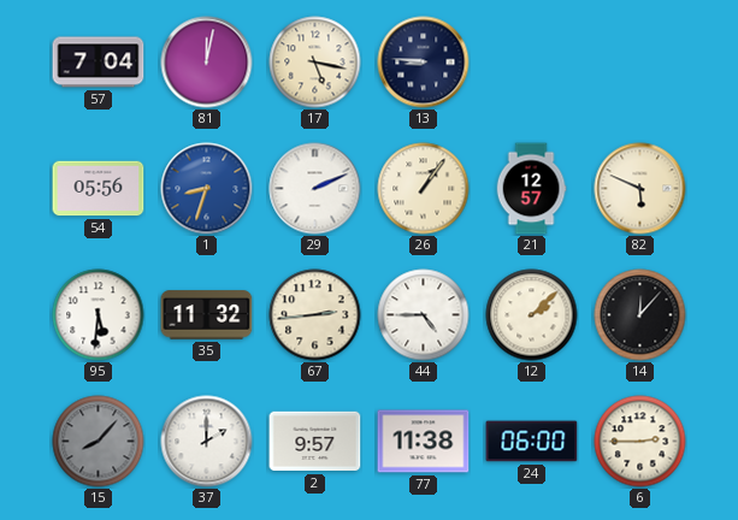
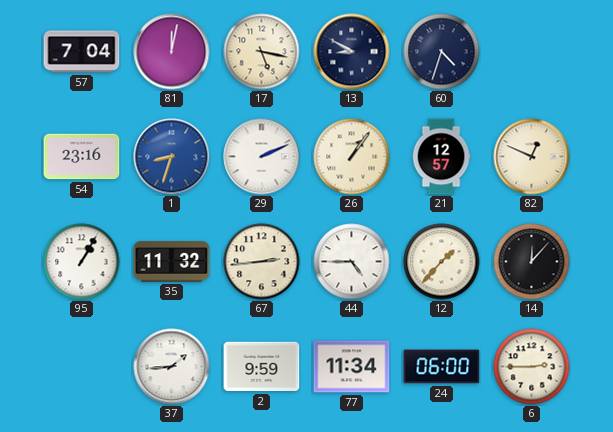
13: 8:46 -> 8:50
60: none -> 4:33
54: 05:56 -> 23:16
82: 5:49 -> 12:49
95: 5:31 -> 1:05
12: 2:08 -> 1:37
15: 8:07 -> none
37: 2:00 -> 1:44
2: 9:57 -> 9:59
77: 11:38 -> 11:34
